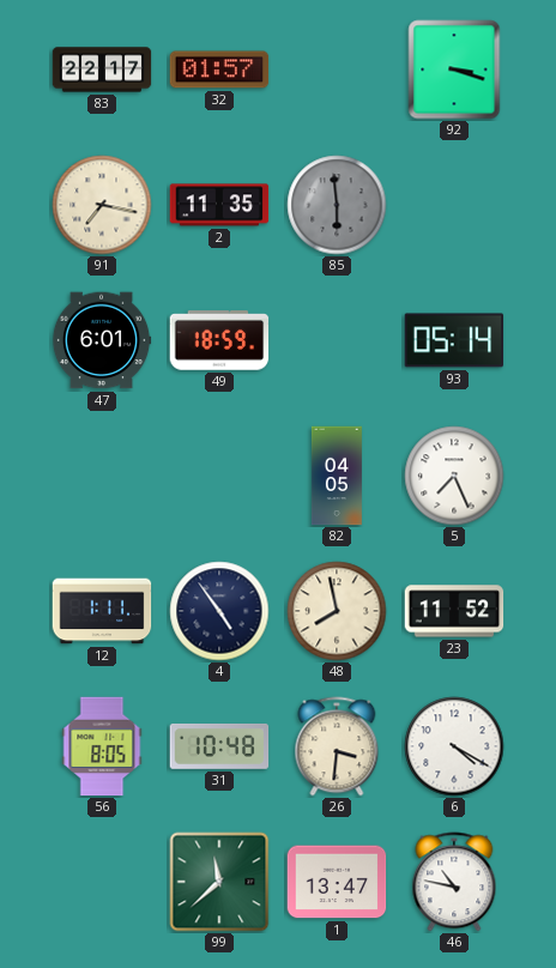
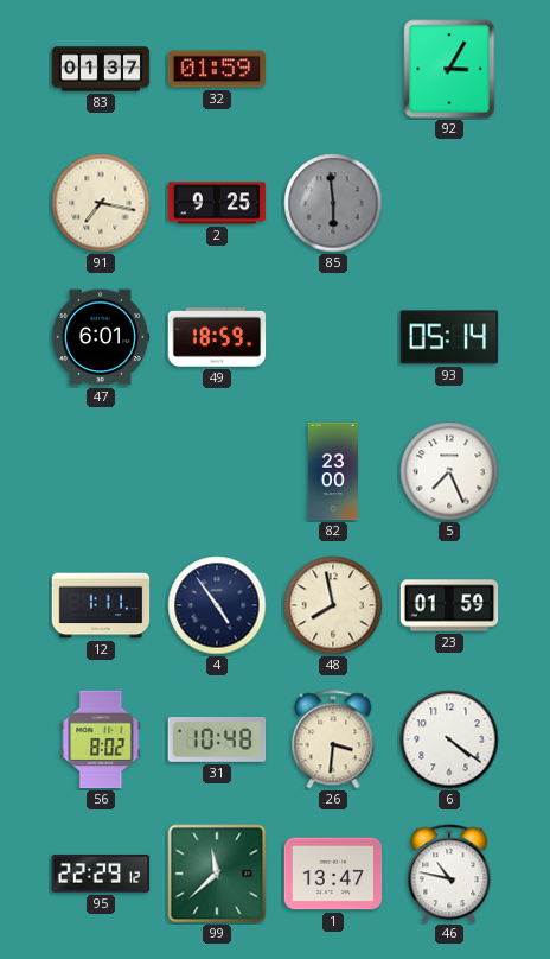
83: 22:17 -> 01:37
32: 01:57 -> 01:59
92: 3:18 -> 3:05
2: 11:35 -> 9:25
82: 04:05 -> 23:00
23: 11:52 -> 01:59
56: 8:05 -> 8:02
6: 4:20 -> 4:21
95: none -> 22:29
